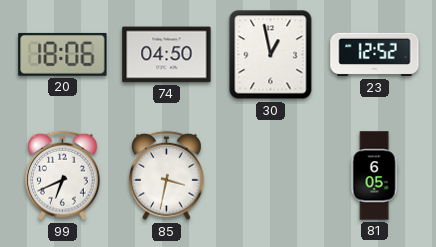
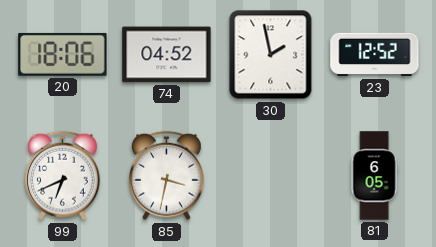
74: 04:50 -> 04:52
30: 12:58 -> 1:58
